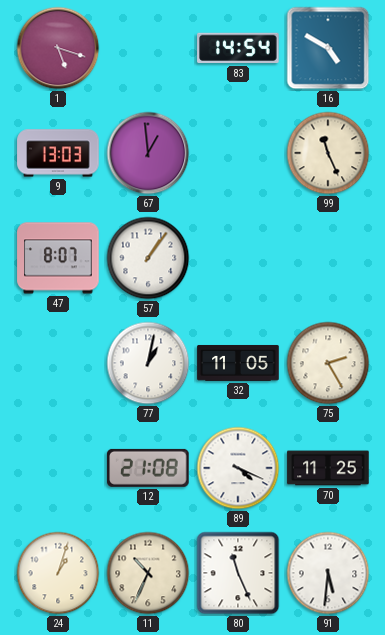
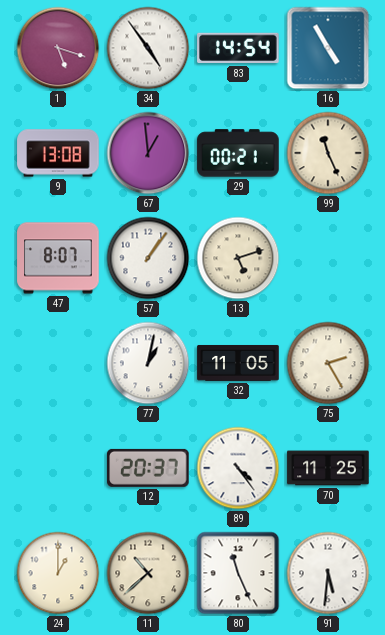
34: none -> 4:54
16: 4:50 -> 4:55
9: 13:03 -> 13:08
29: none -> 00:21
13: none -> 5:12
12: 21:08 -> 20:37
89: 4:19 -> 4:24
24: 1:03 -> 1:00
11: 10:34 -> 10:38
